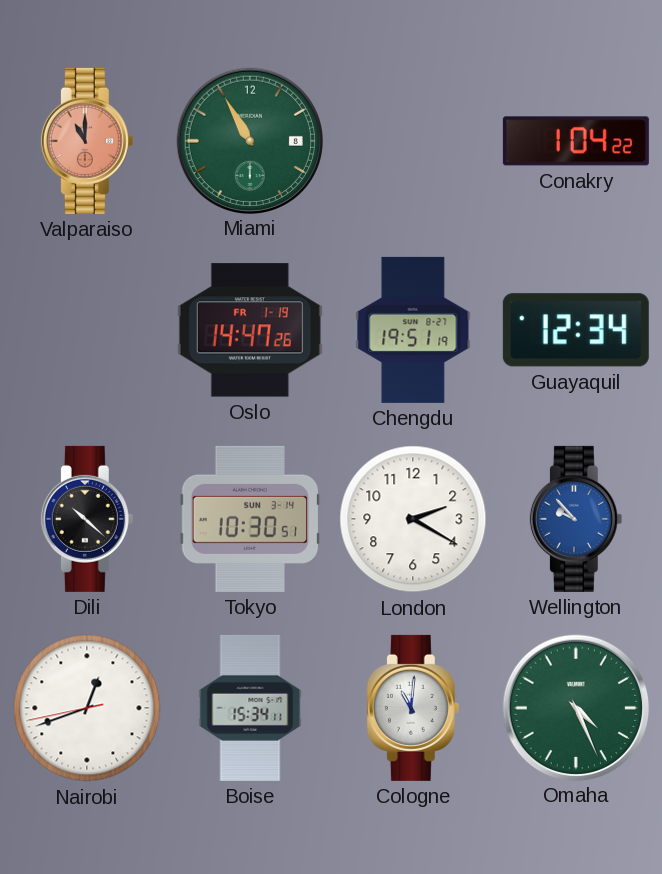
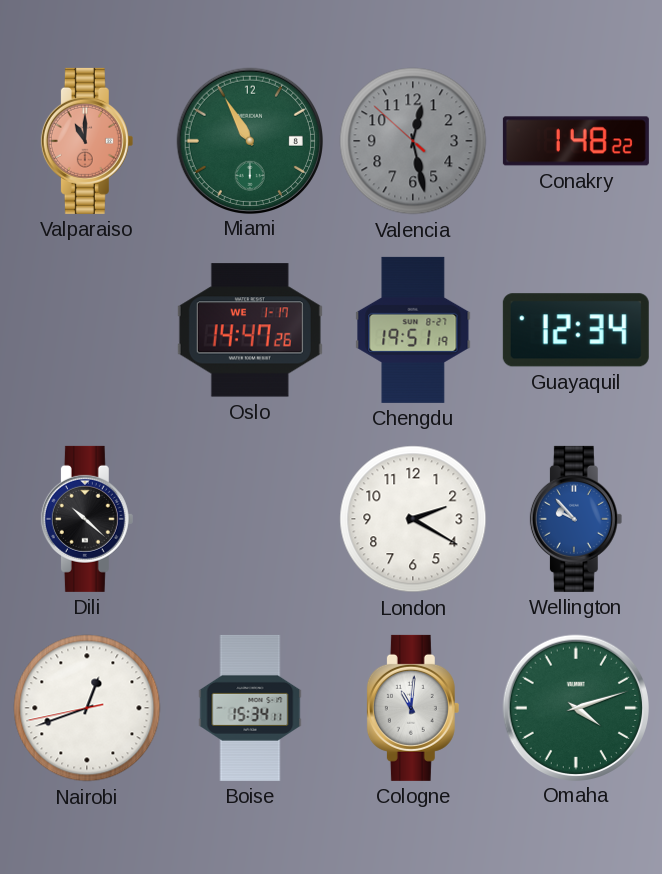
Valencia: none -> 12:27
Conakry: 1:04 -> 1:48
Oslo date: FR 1-19 -> WE 1-17
Tokyo: 10:30 -> none
Omaha: 4:26 -> 4:12
